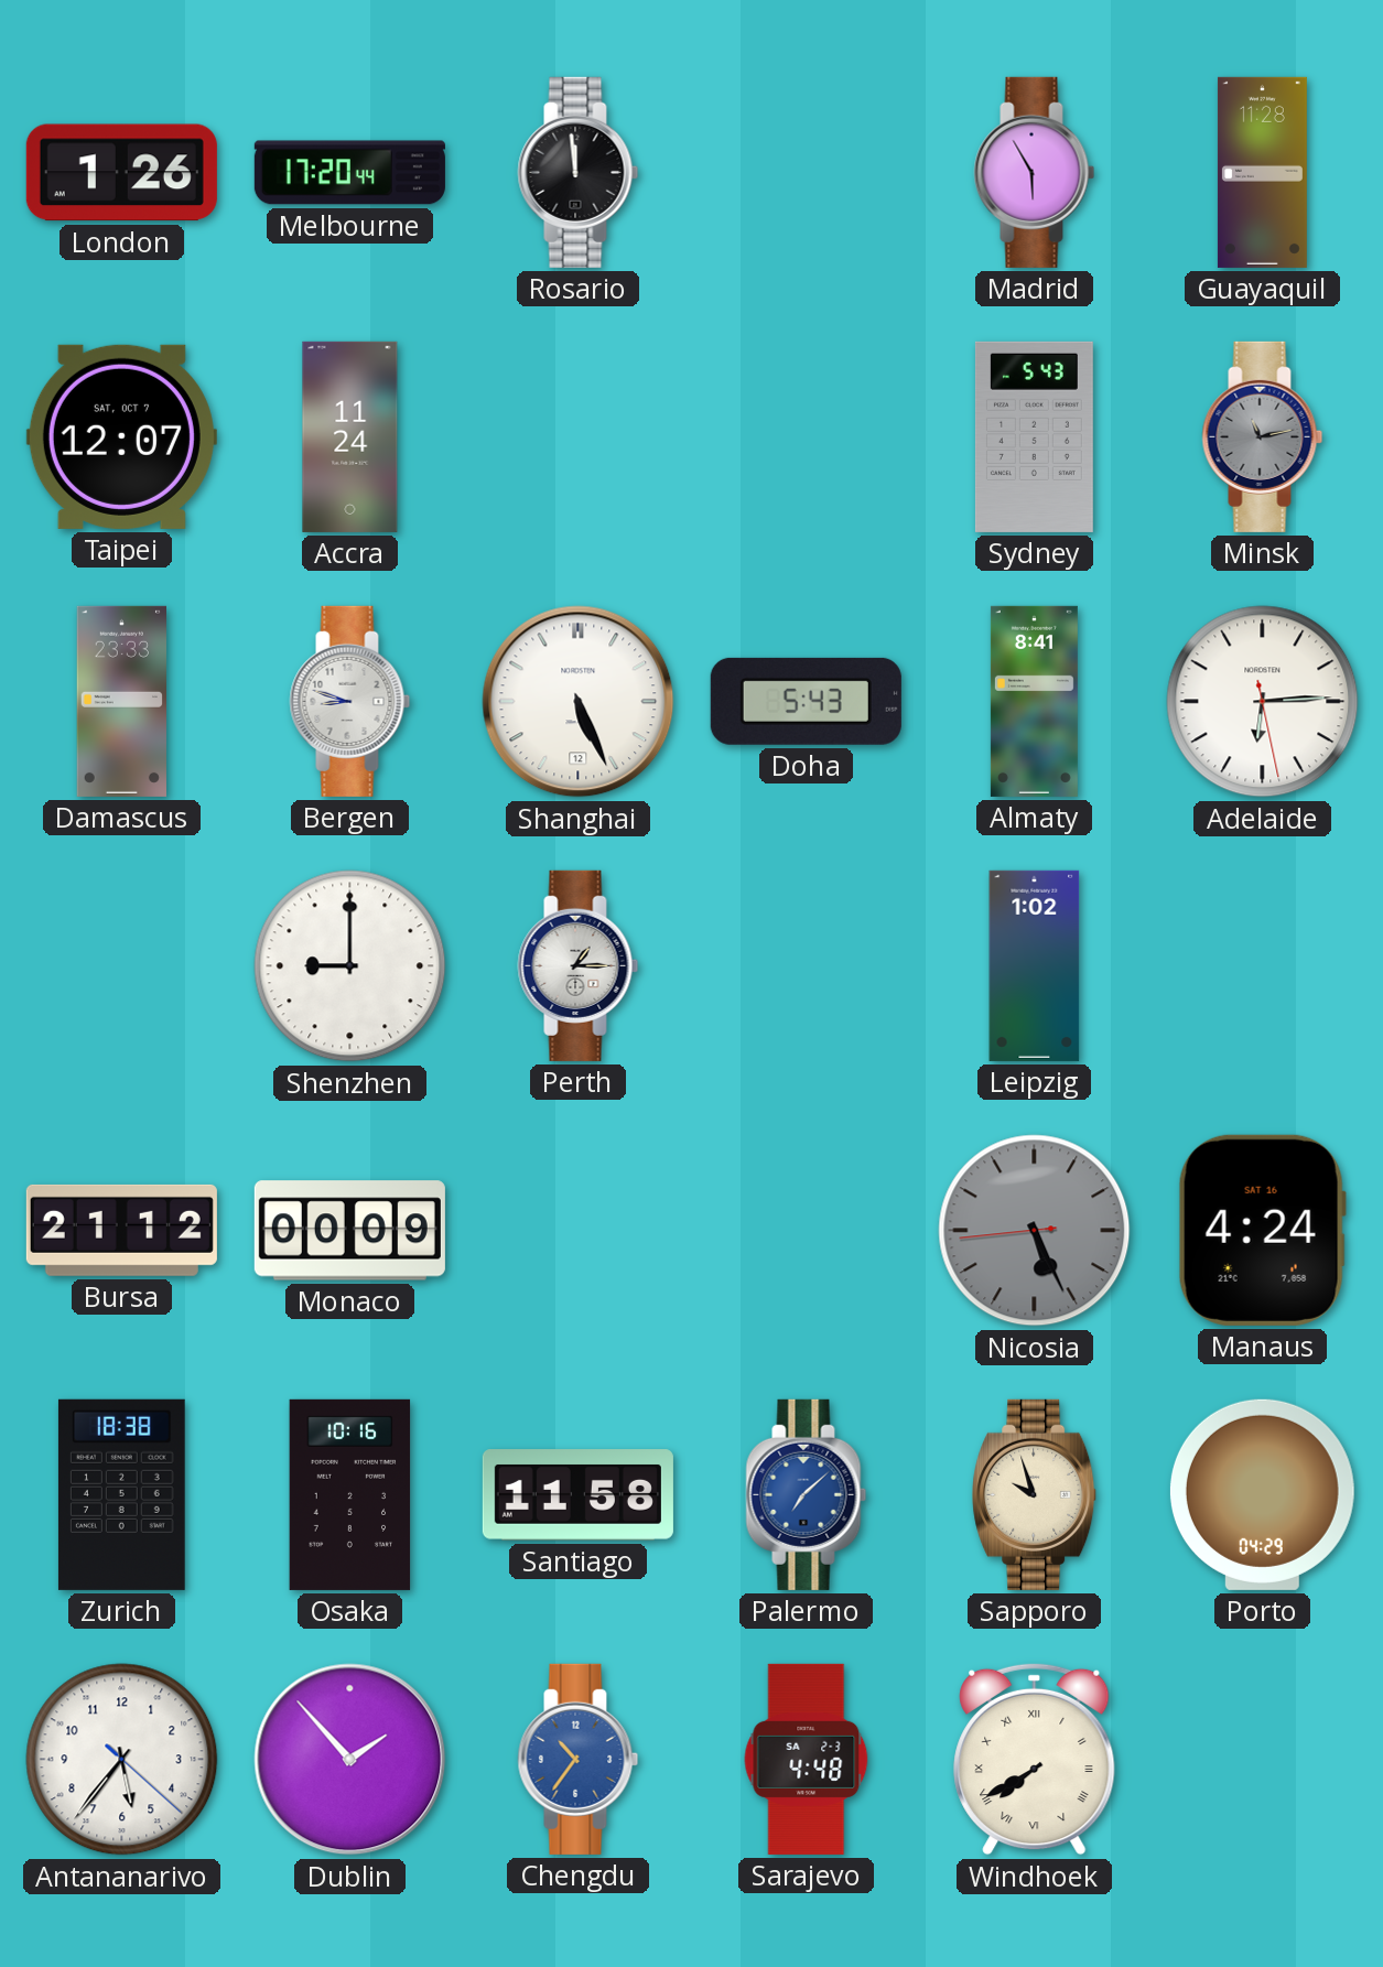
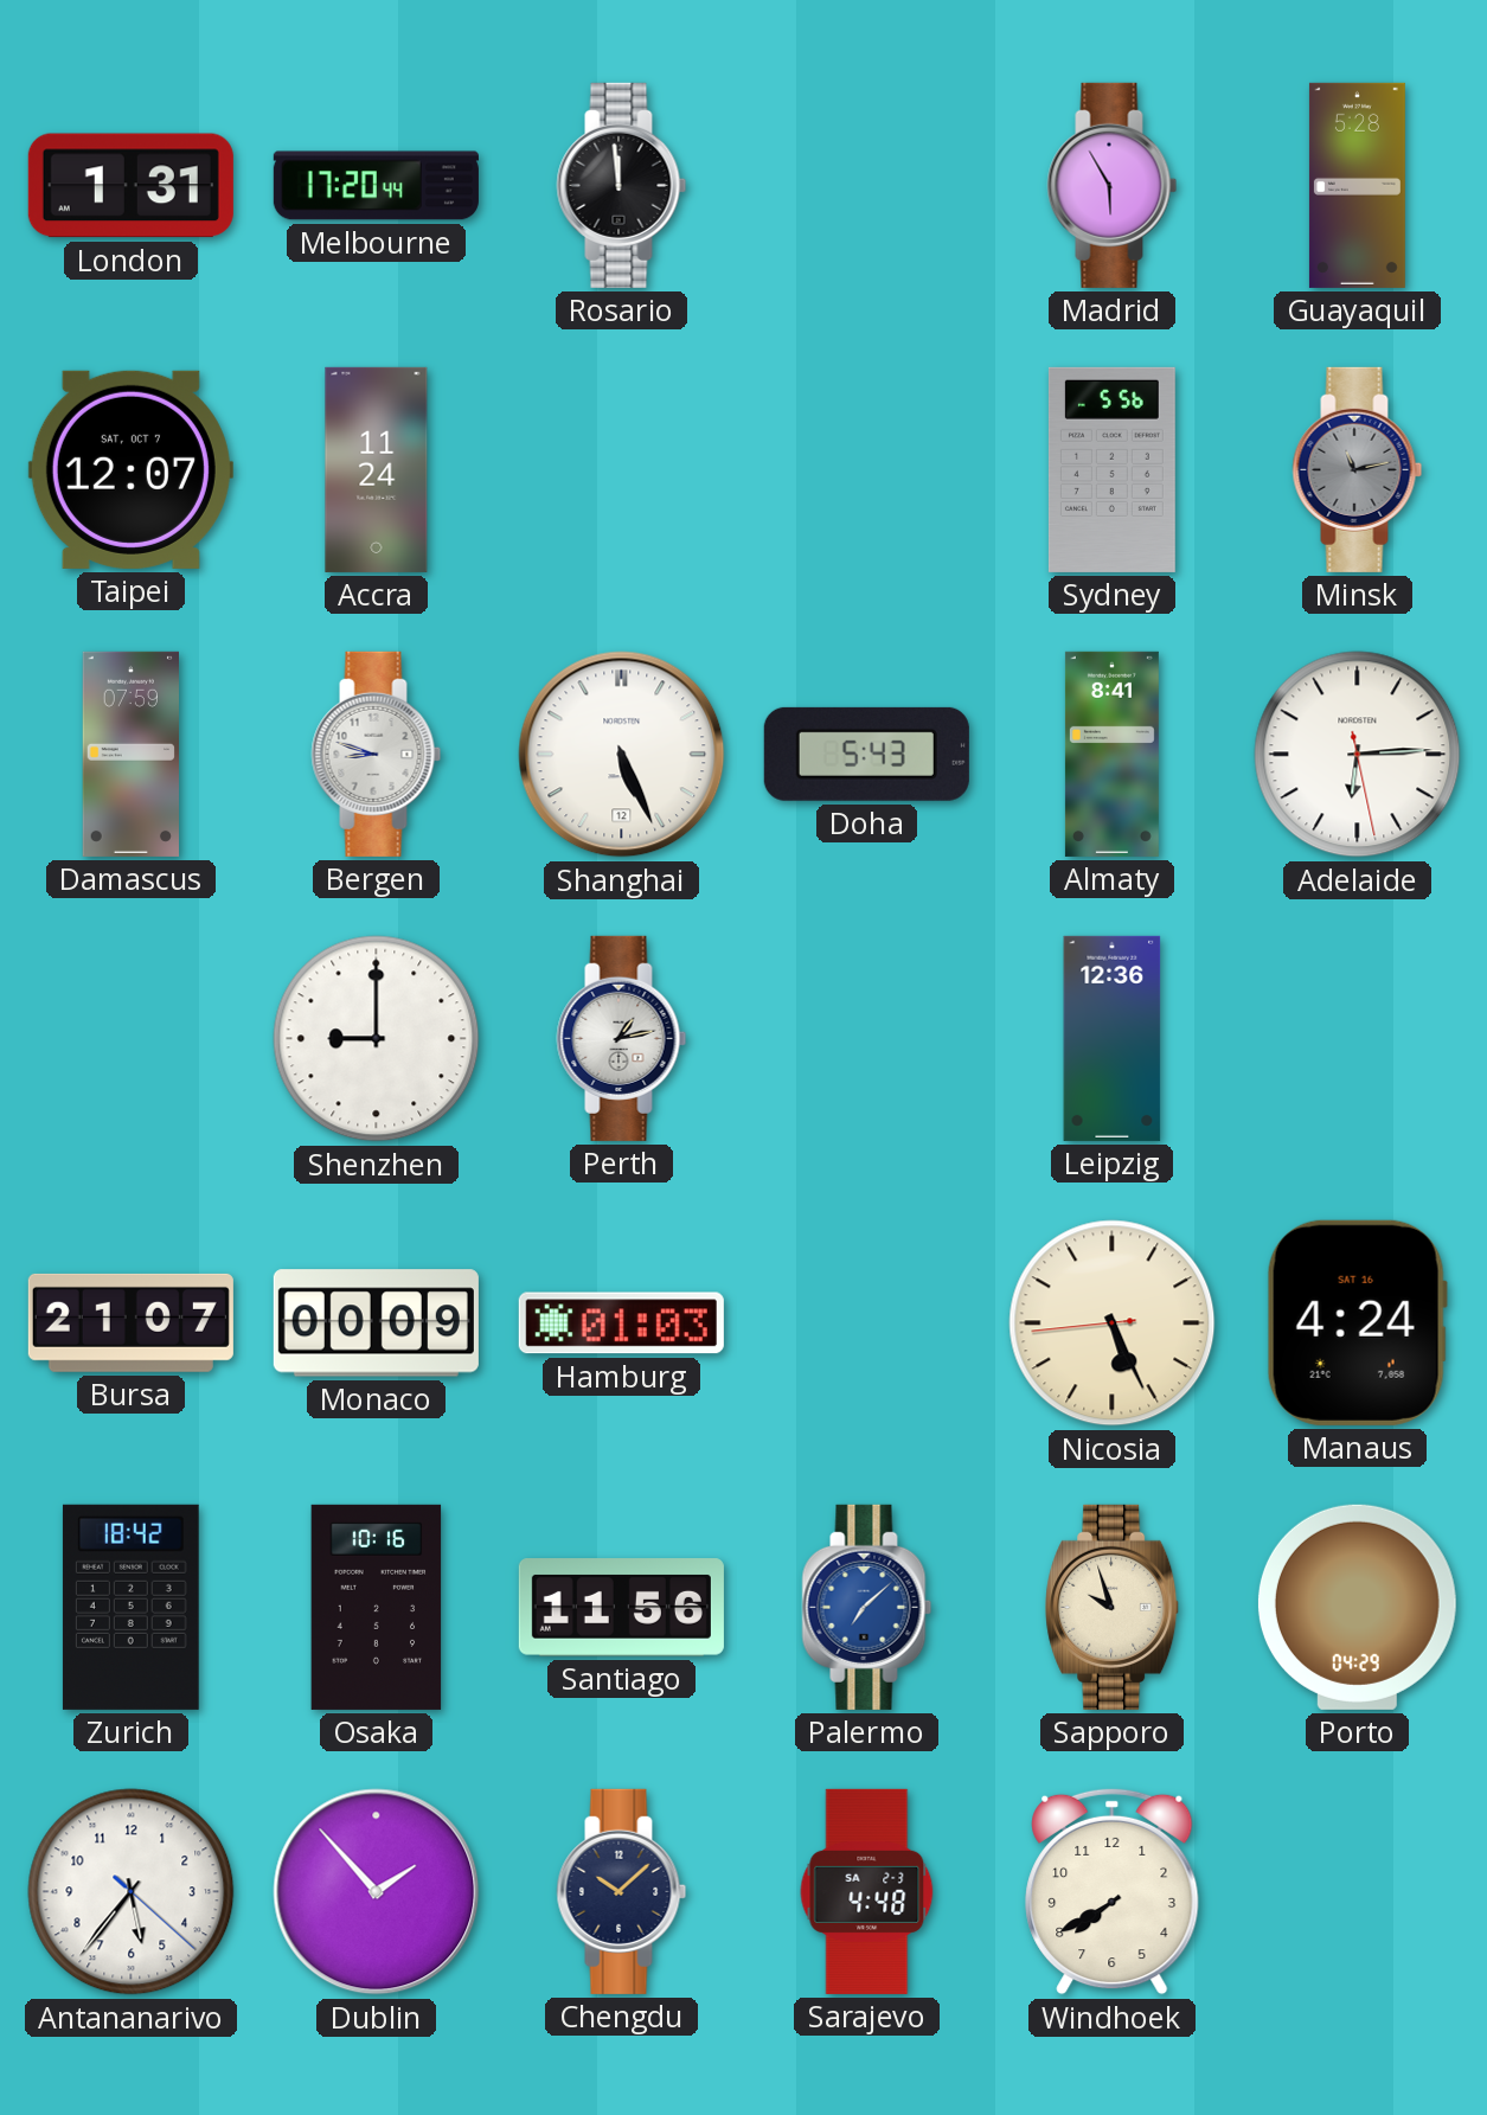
London: 1:26 -> 1:31
Guayaquil: 11:28 -> 5:28
Sydney: 5:43 -> 5:56
Damascus: 23:33 -> 07:59
Perth: 1:15 -> 1:13
Leipzig: 1:02 -> 12:36
Bursa: 21:12 -> 21:07
Hamburg: none -> 01:03
Nicosia dial: grey -> cream
Zurich: 18:38 -> 18:42
Santiago: 11:58 -> 11:56
Chengdu: 10:36 -> 10:08
Chengdu dial: blue -> navy
Windhoek numerals: Roman -> Arabic
